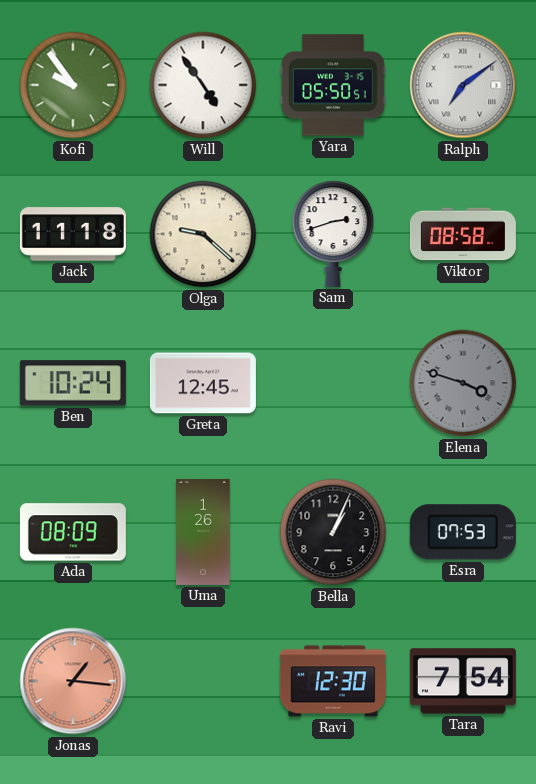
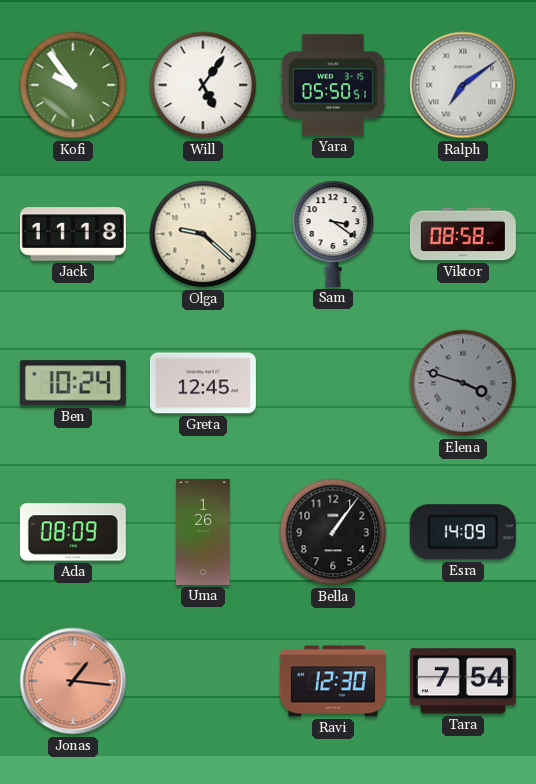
Will: 4:54 -> 5:06
Sam: 2:42 -> 3:21
Bella: 1:04 -> 1:06
Esra: 07:53 -> 14:09
